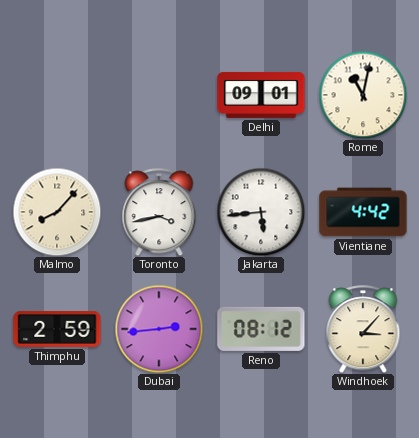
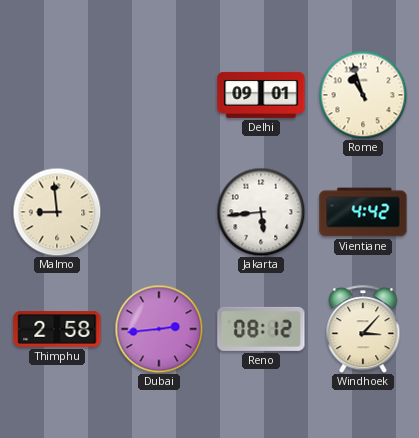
Rome: 11:02 -> 10:57
Malmo: 8:07 -> 8:59
Toronto: 3:43 -> none
Thimphu: 2:59 -> 2:58
